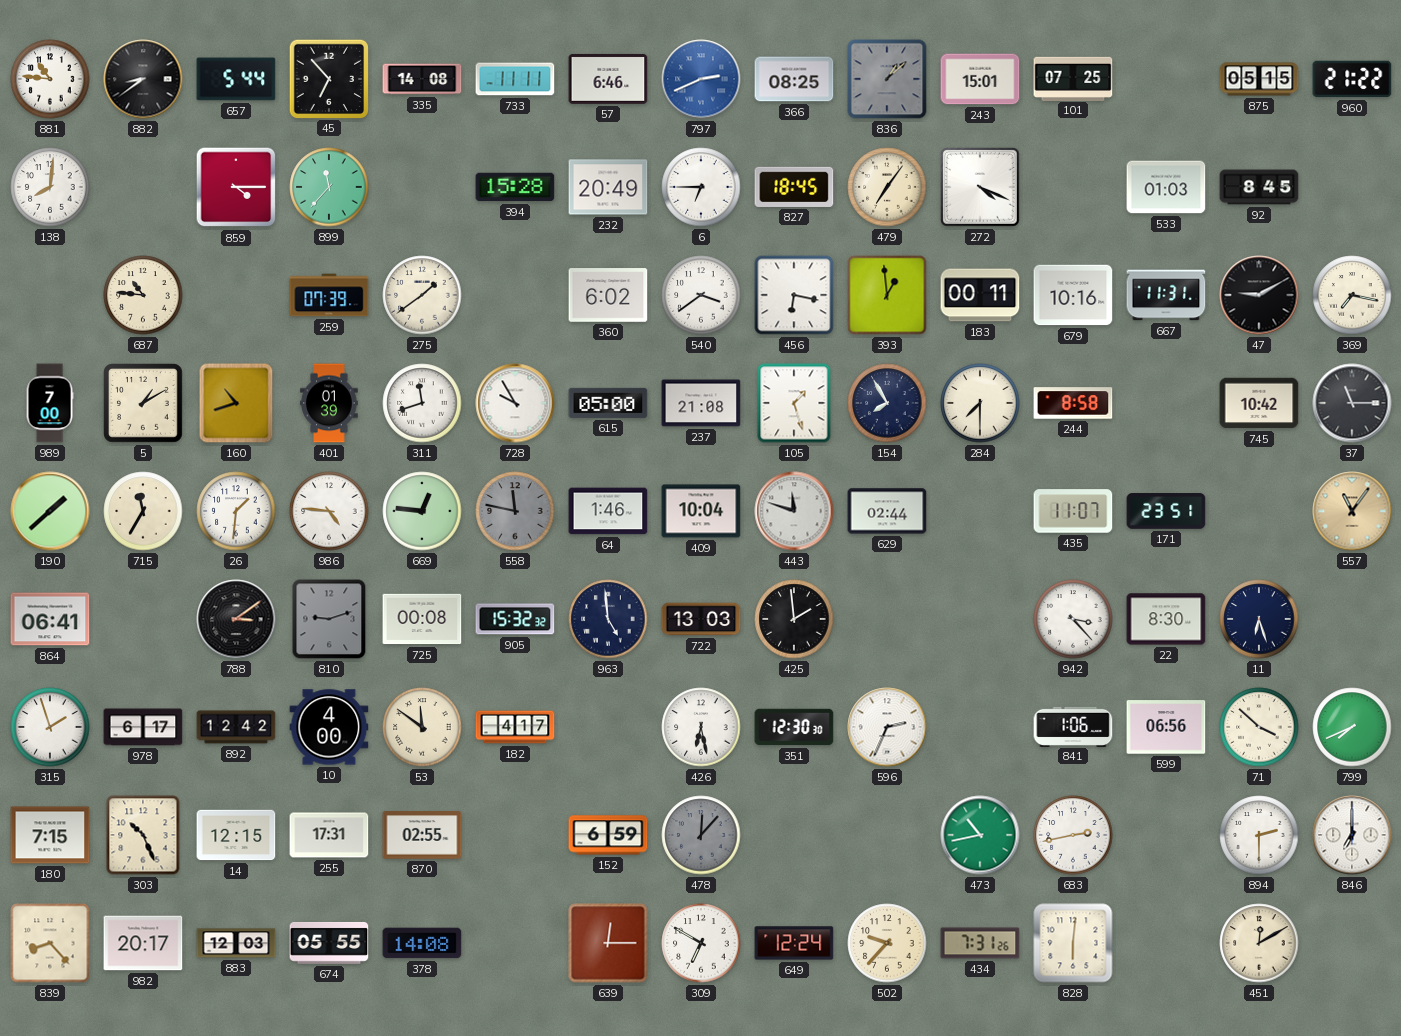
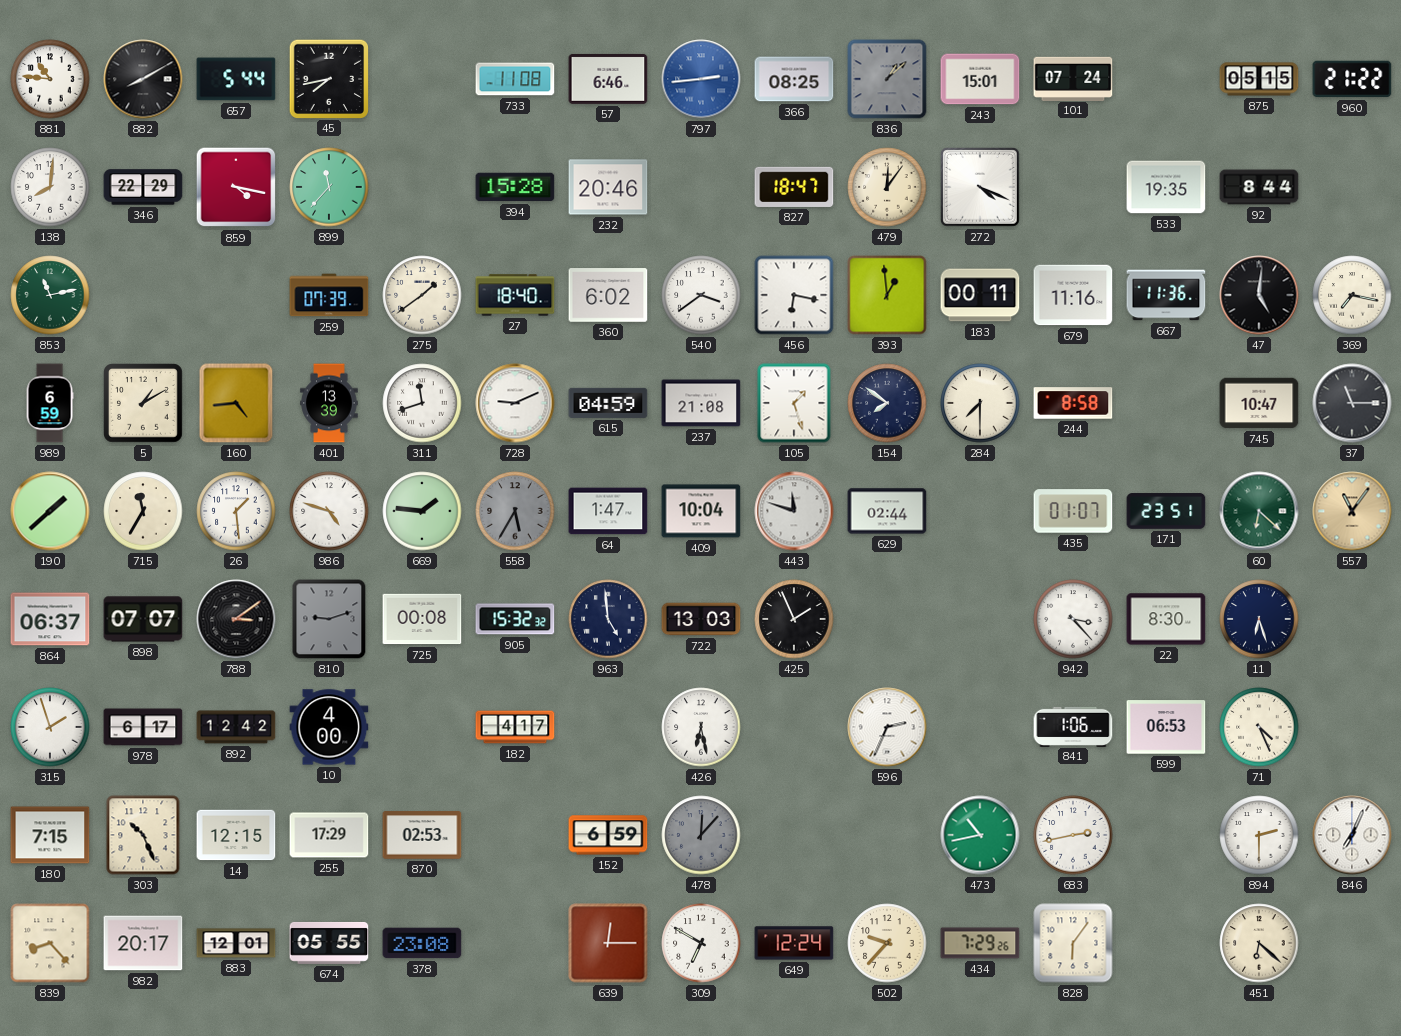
882: 8:39 -> 8:10
45: 6:53 -> 7:43
335: 14:08 -> none
733: 11:11 -> 11:08
797: 2:41 -> 2:44
101: 07:25 -> 07:24
346: none -> 22:29
859: 4:15 -> 4:17
232: 20:49 -> 20:46
6: 6:45 -> none
827: 18:45 -> 18:47
479: 7:06 -> 12:06
533: 01:03 -> 19:35
92: 8:45 -> 8:44
853: none -> 11:13
687: 10:46 -> none
27: none -> 18:40
679: 10:16 -> 11:16
667: 11:31 -> 11:36
47: 9:10 -> 5:01
989: 7:00 -> 6:59
160: 10:42 -> 4:44
401: 01:39 -> 13:39
728: 9:55 -> 9:11
615: 05:00 -> 04:59
154: 7:55 -> 7:51
745: 10:42 -> 10:47
26: 1:31 -> 1:29
986: 4:46 -> 4:48
669: 12:46 -> 1:46
558: 11:47 -> 5:35
64: 1:46 -> 1:47
435: 11:07 -> 01:07
60: none -> 6:22
864: 06:41 -> 06:37
898: none -> 07:07
425: 1:59 -> 1:56
53: 11:51 -> none
351: 12:30 -> none
599: 06:56 -> 06:53
71: 3:52 -> 4:26
799: 7:41 -> none
255: 17:31 -> 17:29
870: 02:55 -> 02:53
846: 7:00 -> 7:04
883: 12:03 -> 12:01
378: 14:08 -> 23:08
434: 7:31 -> 7:29
828: 6:01 -> 6:06
451: 12:10 -> 6:22
